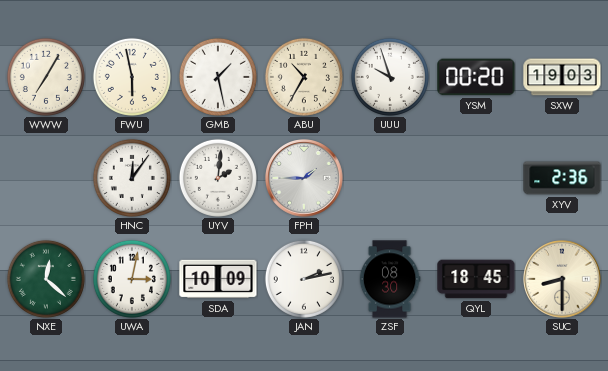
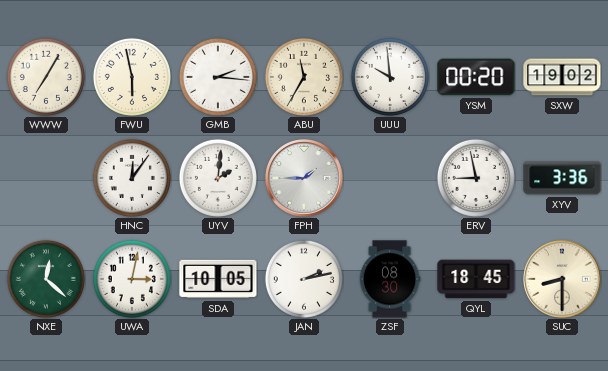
GMB: 1:28 -> 2:16
ABU: 10:35 -> 11:35
UUU: 9:57 -> 9:59
SXW: 19:03 -> 19:02
ERV: none -> 8:58
XYV: 2:36 -> 3:36
SDA: 10:09 -> 10:05
